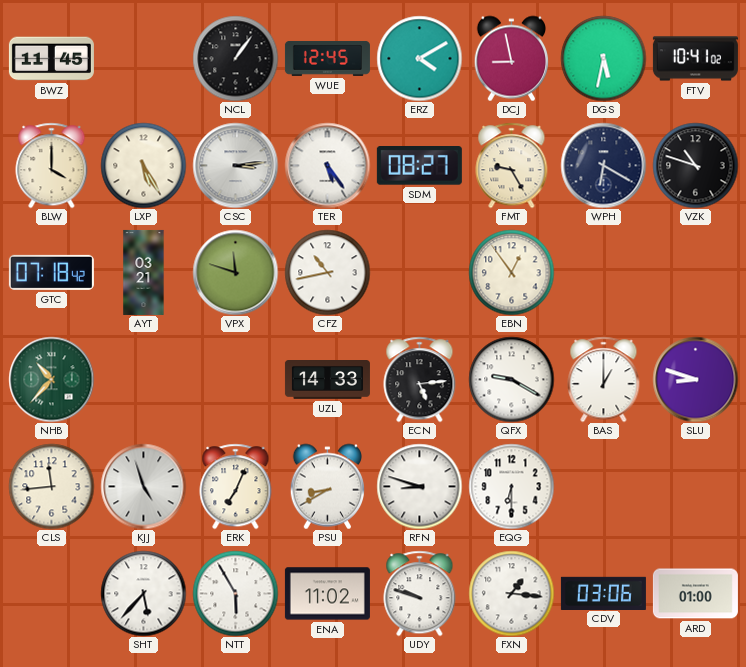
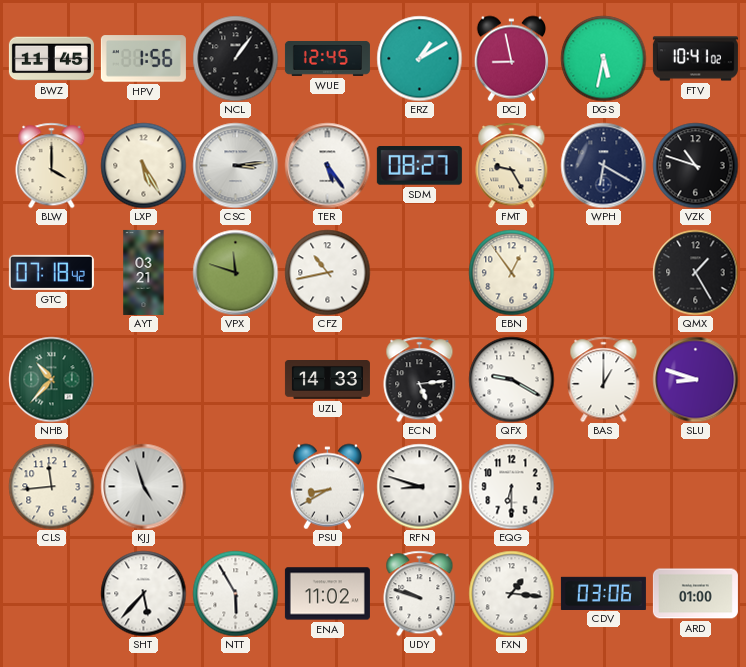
HPV: none -> 1:56
ERZ: 4:10 -> 1:10
QMX: none -> 1:25
ERK: 7:04 -> none
